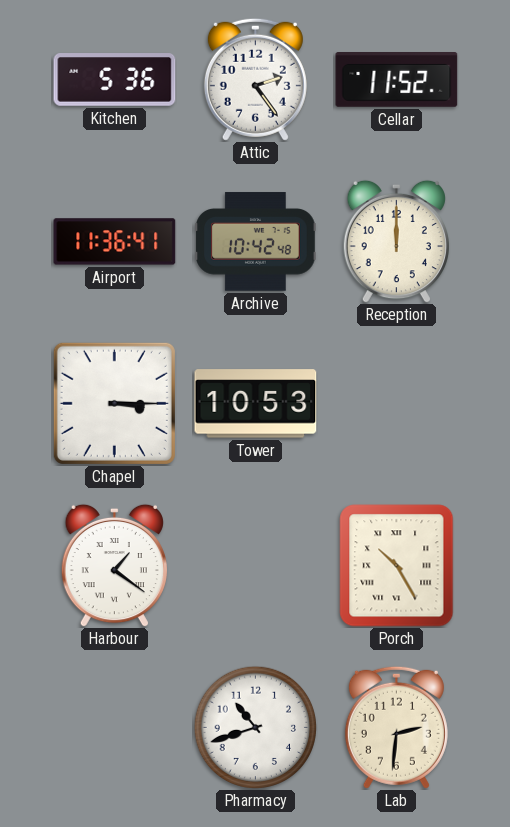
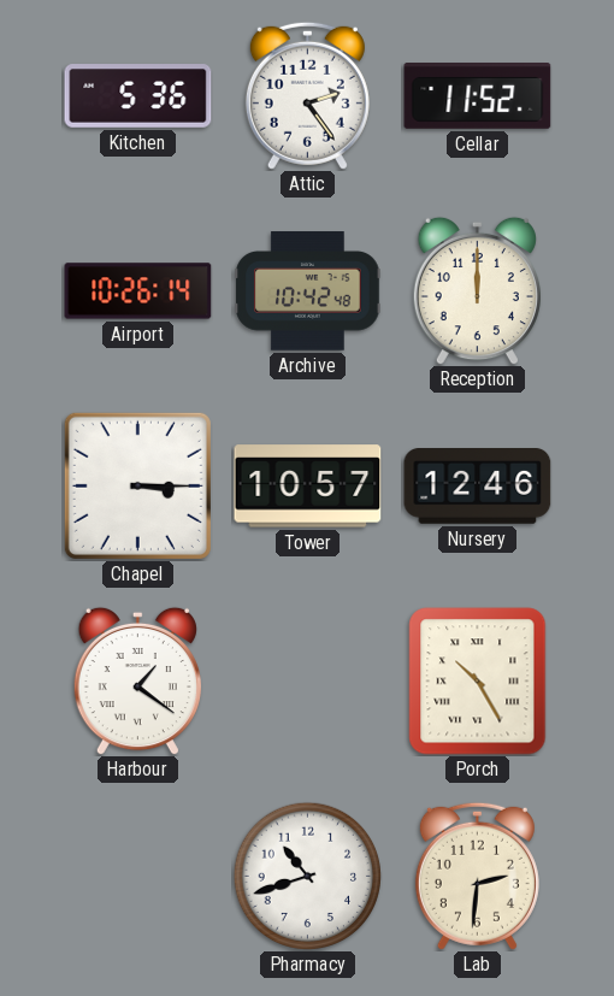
Airport: 11:36 -> 10:26
Tower: 10:53 -> 10:57
Nursery: none -> 12:46
